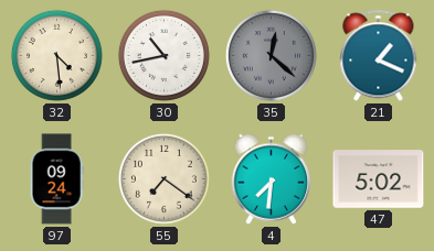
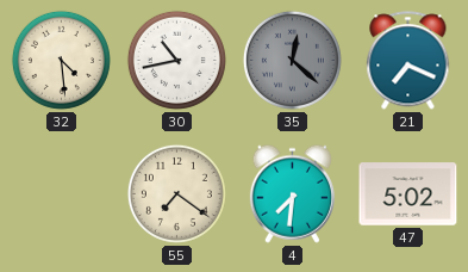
21: 1:19 -> 7:19
97: 09:24 -> none
